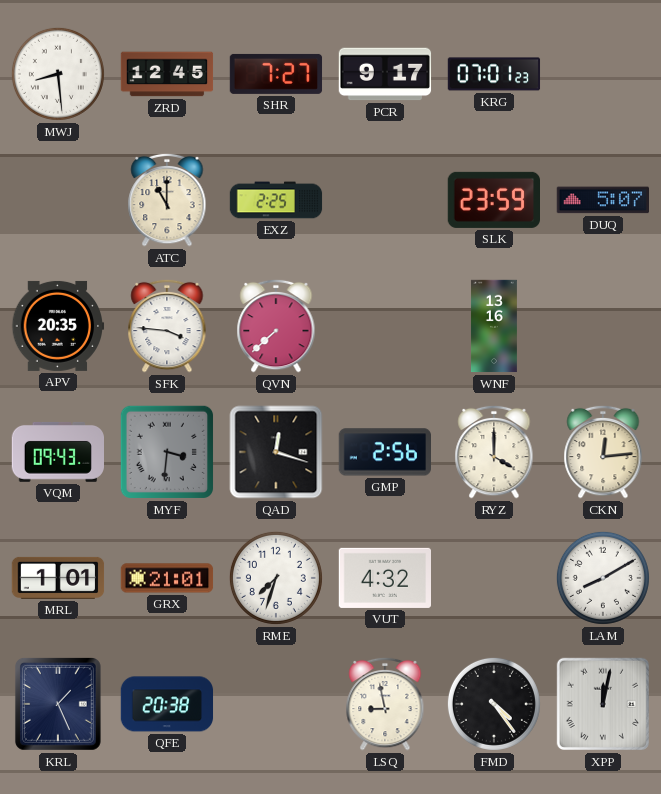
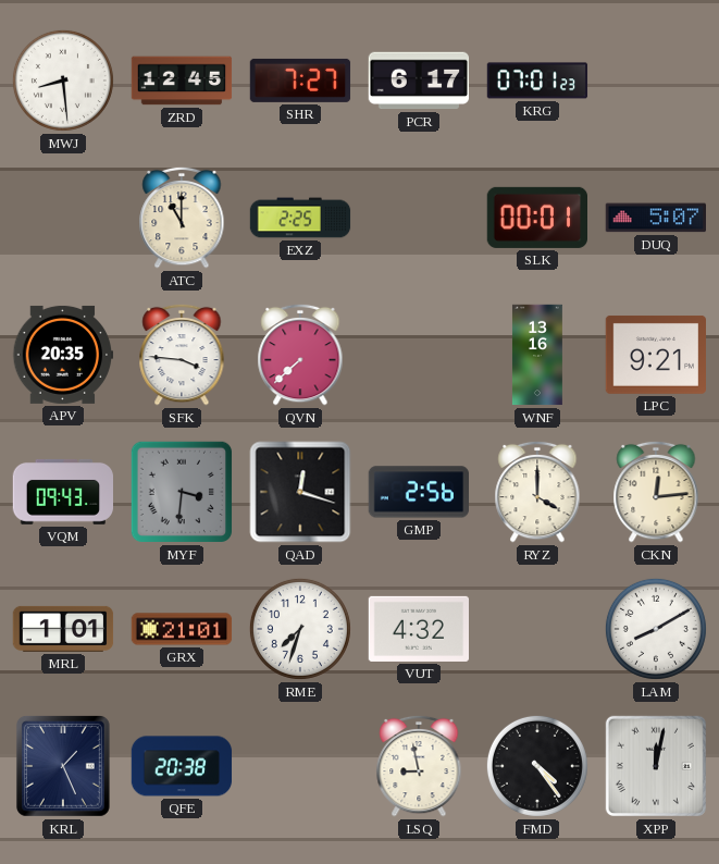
PCR: 9:17 -> 6:17
SLK: 23:59 -> 00:01
LPC: none -> 9:21
